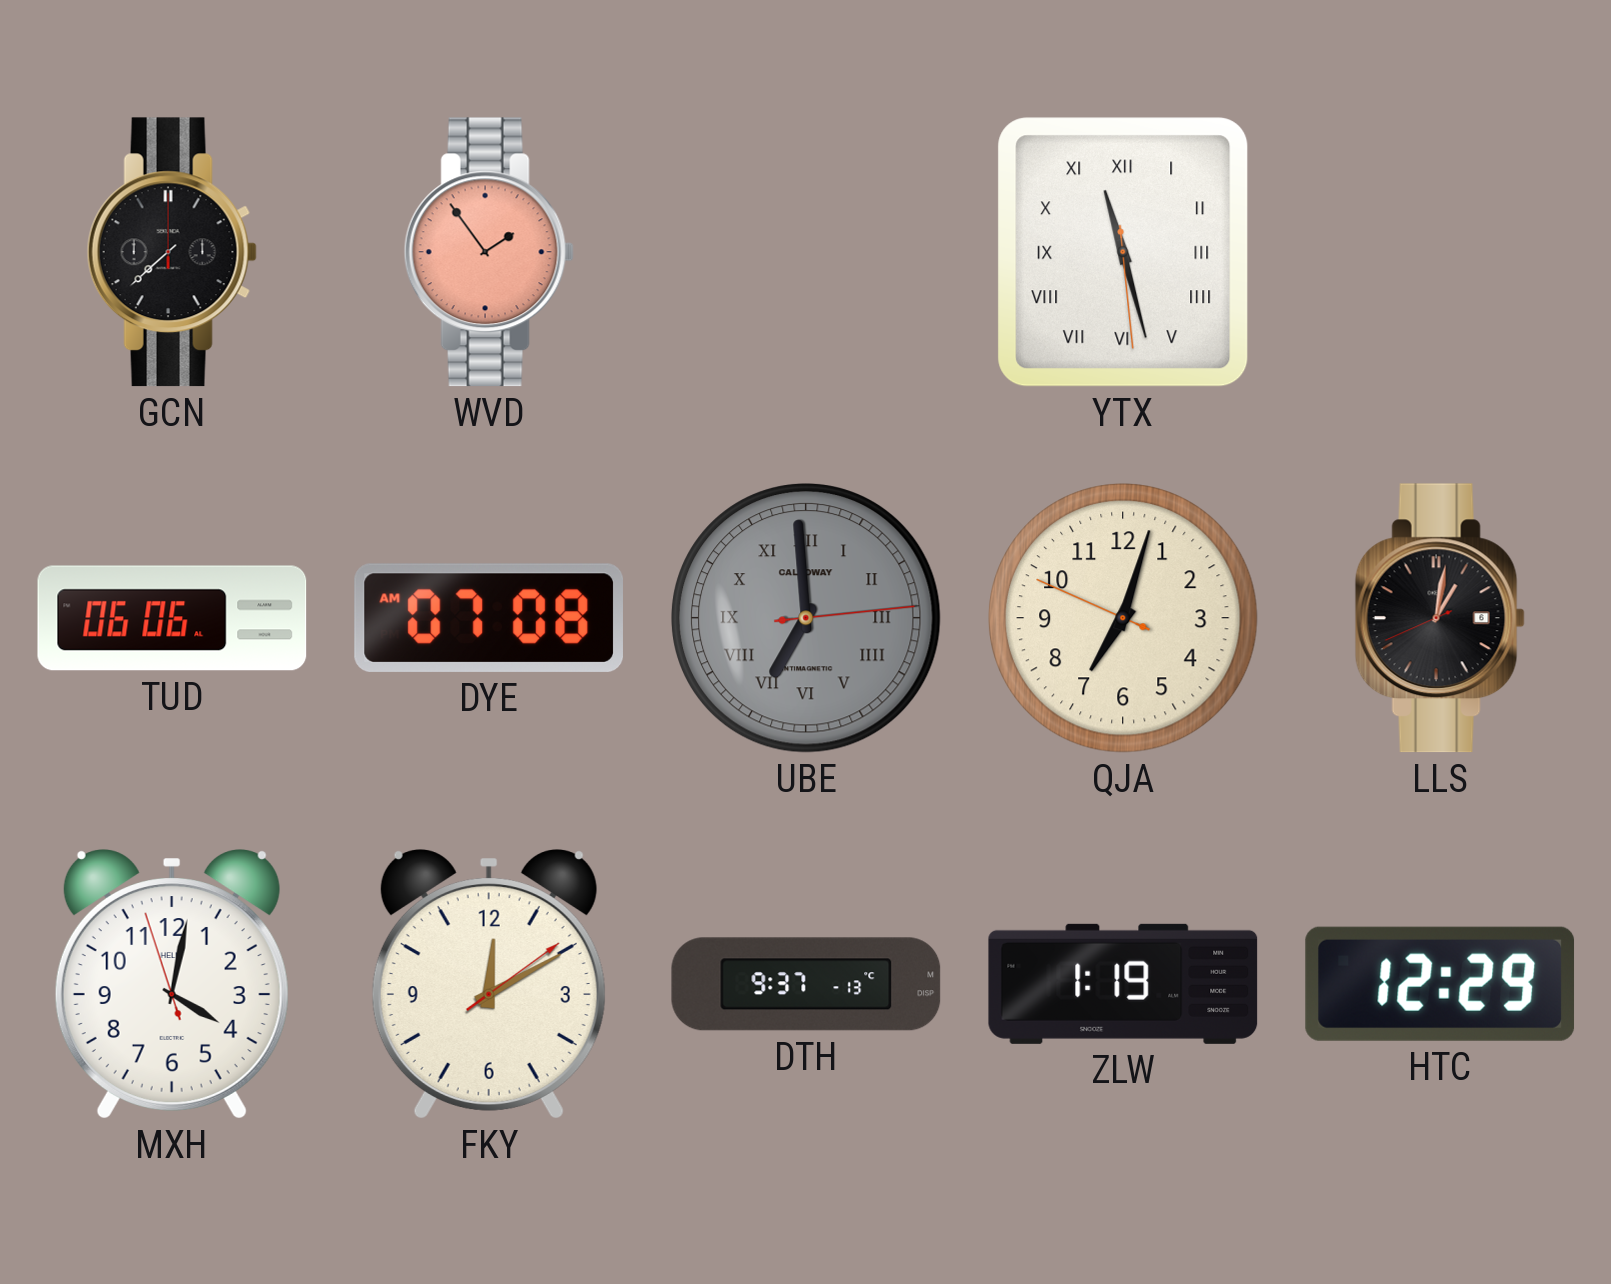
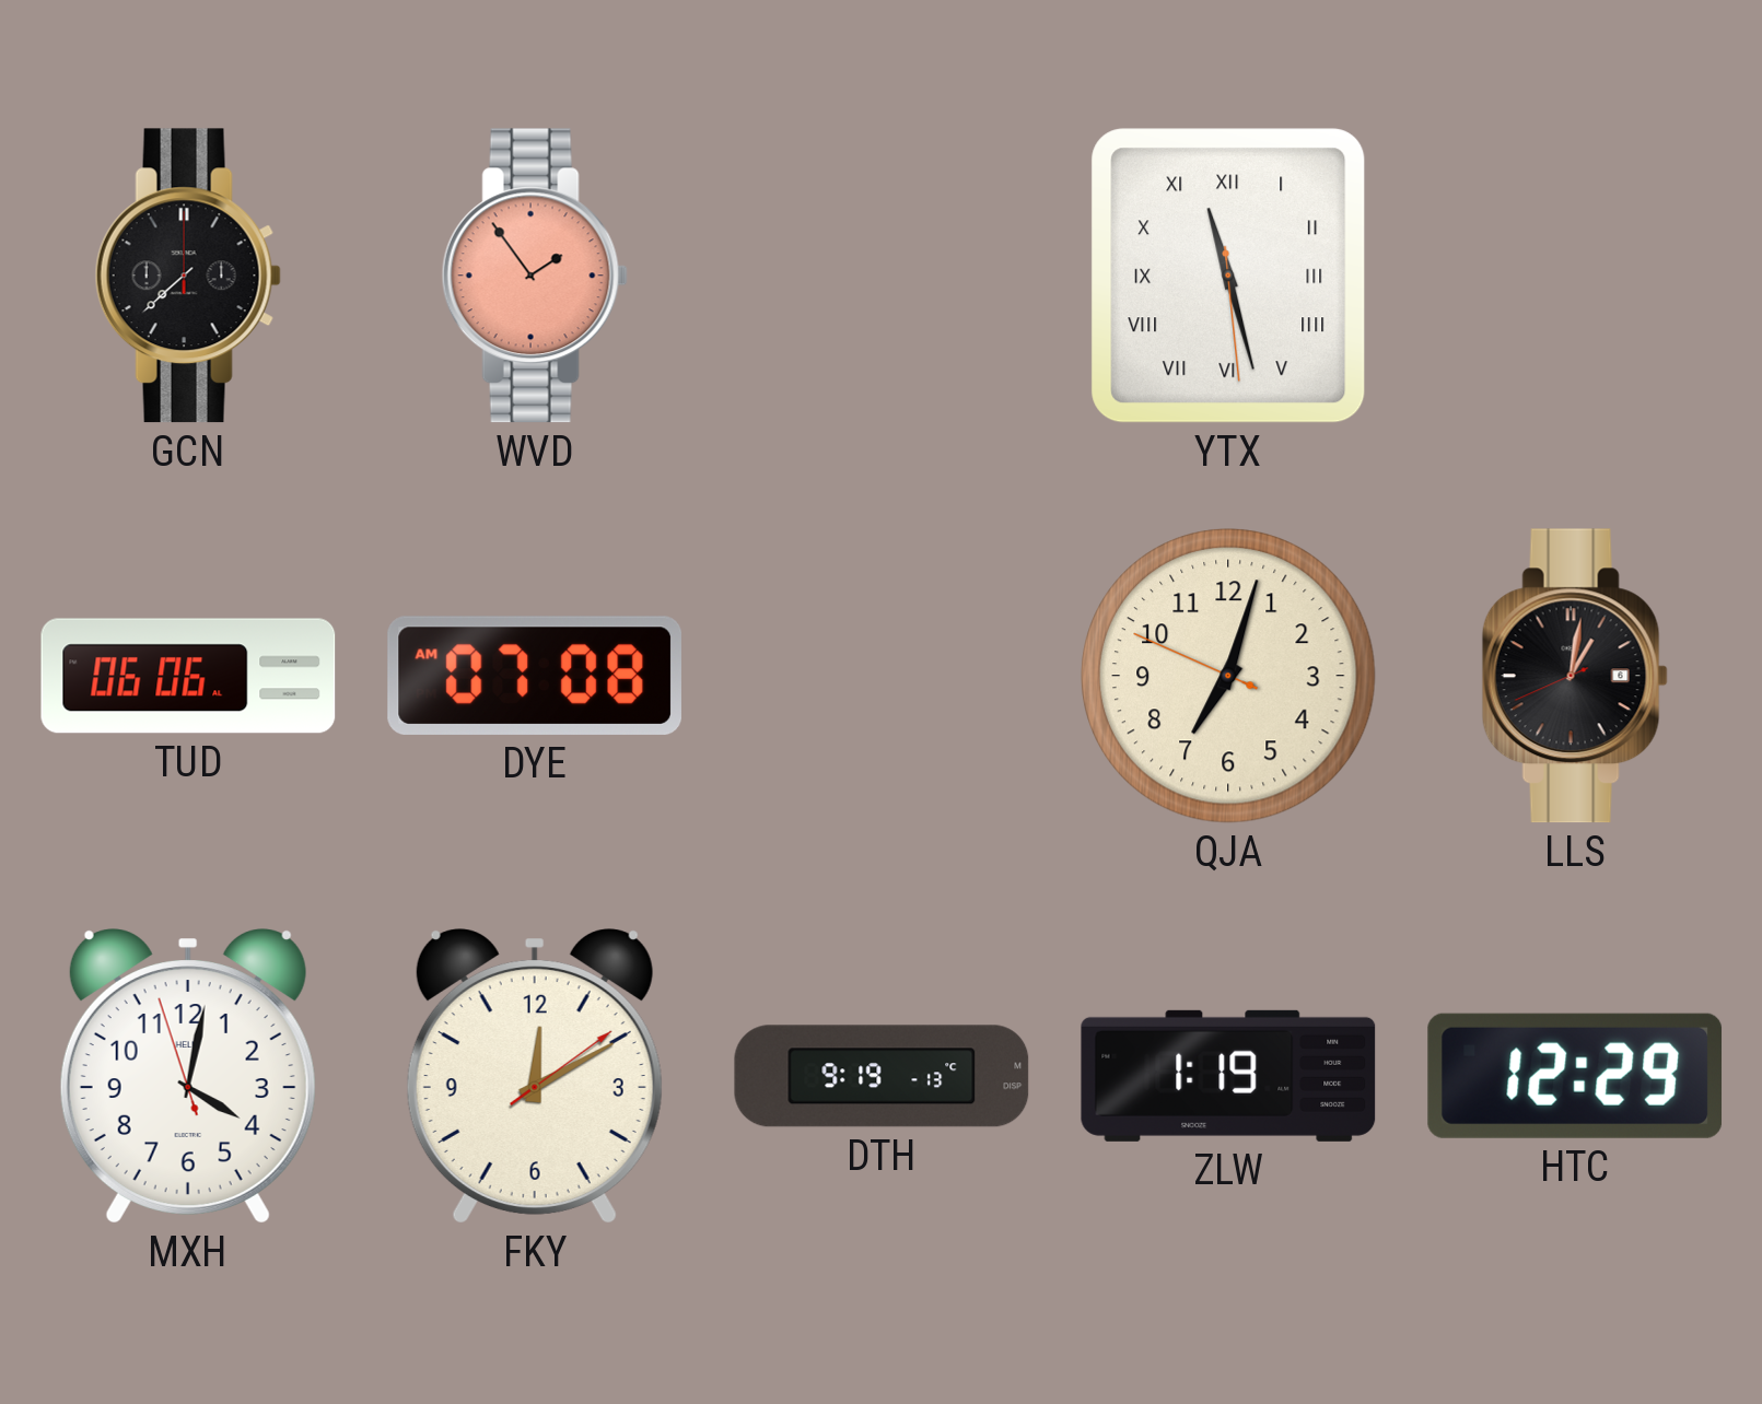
UBE: 6:59 -> none
DTH: 9:37 -> 9:19
